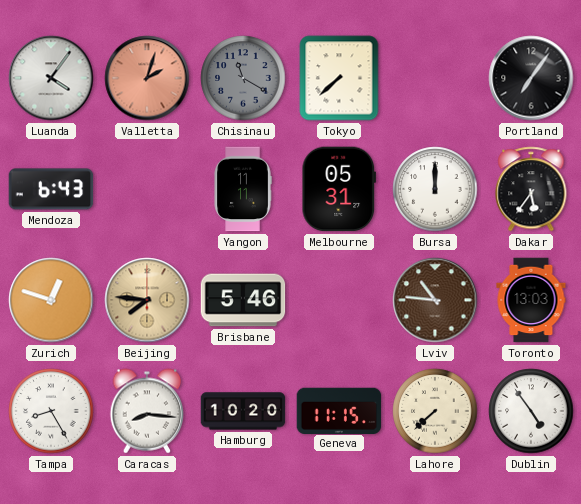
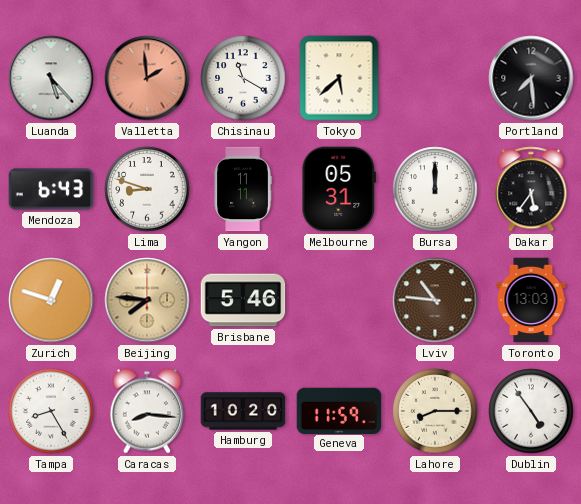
Luanda: 4:06 -> 5:23
Valletta: 2:03 -> 1:59
Chisinau dial: grey -> white
Tokyo: 7:38 -> 5:38
Portland: 7:06 -> 7:29
Lima: none -> 8:48
Geneva: 11:15 -> 11:59
Lahore: 7:38 -> 8:15
